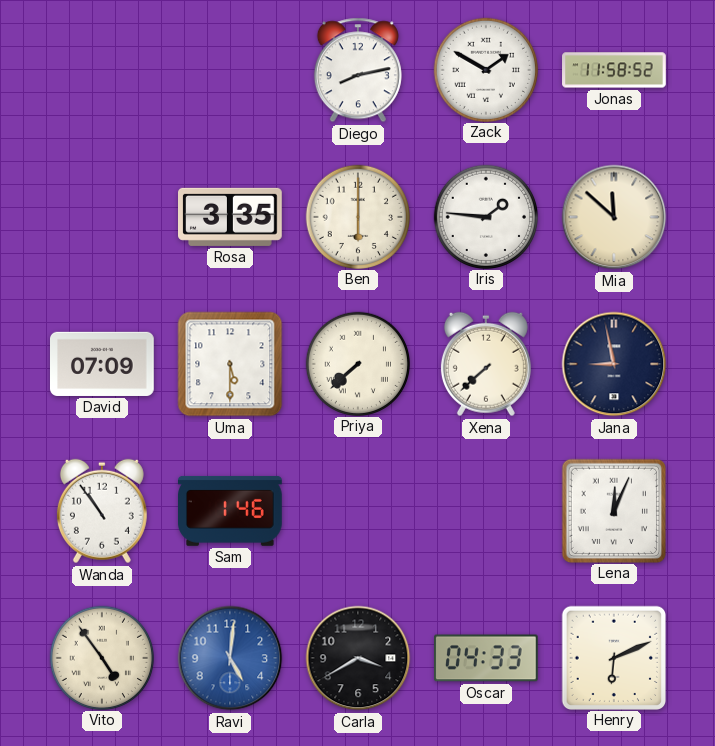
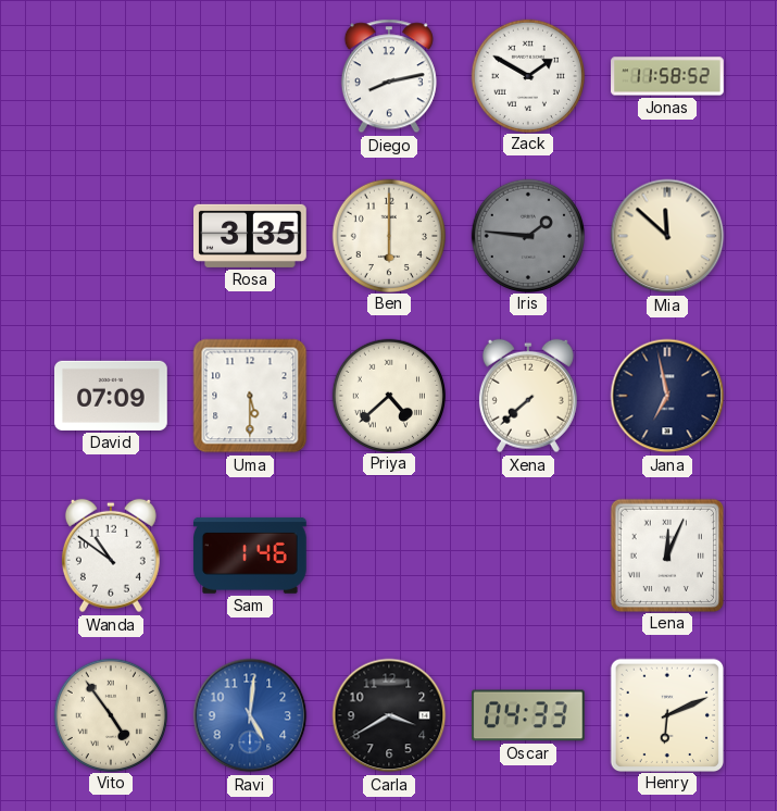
Iris dial: white -> grey
Priya: 7:38 -> 4:38
Jana: 8:58 -> 6:58
Wanda: 10:54 -> 10:51
